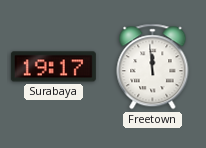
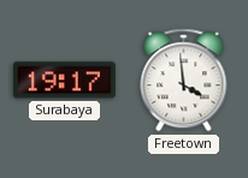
Freetown: 11:59 -> 3:59
